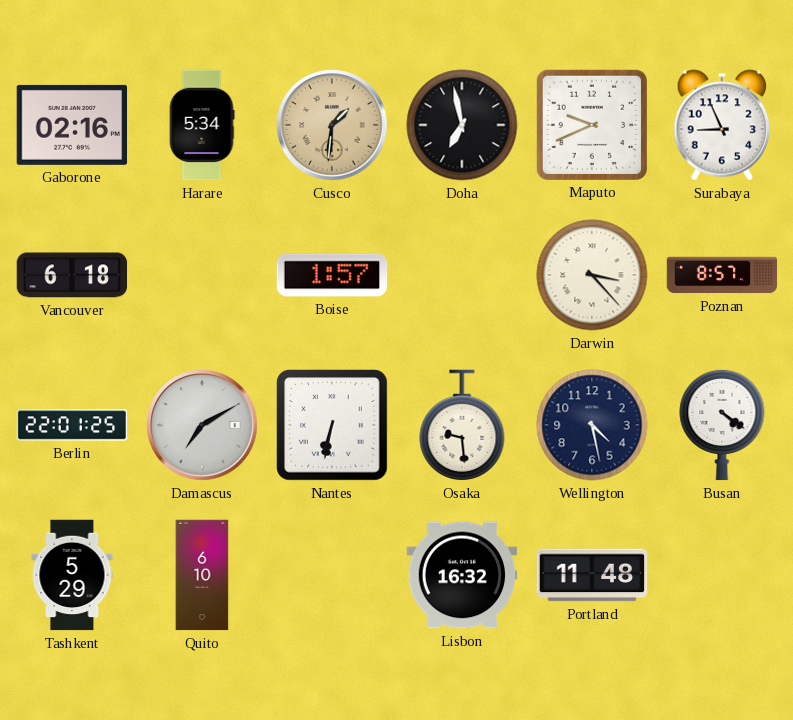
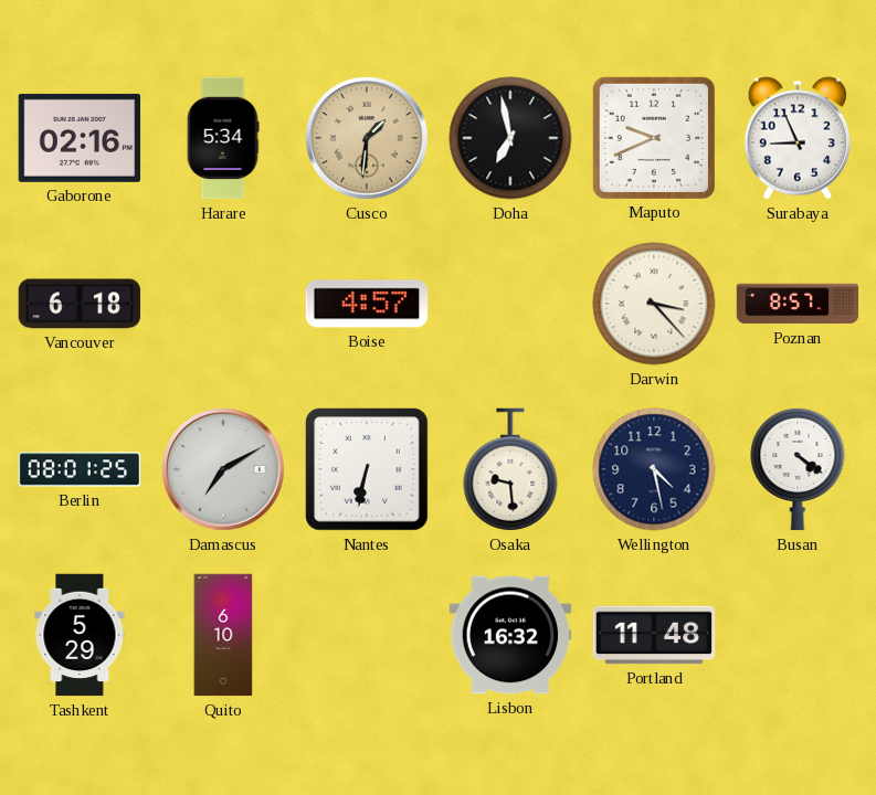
Boise: 1:57 -> 4:57
Berlin: 22:01 -> 08:01
